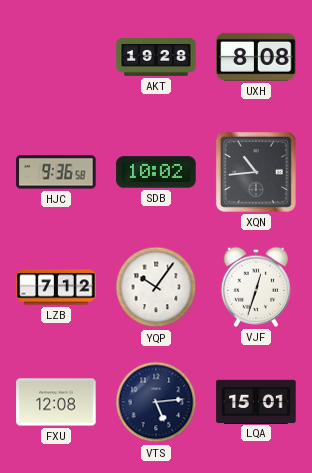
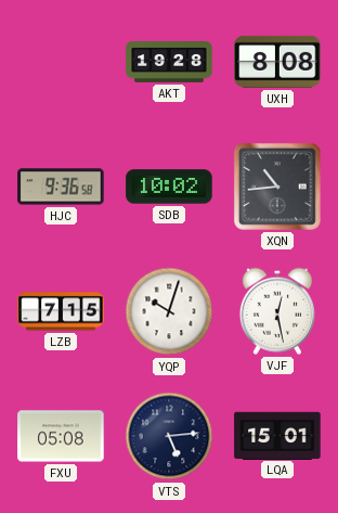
LZB: 7:12 -> 7:15
YQP: 10:06 -> 10:03
VJF: 12:33 -> 12:28
FXU: 12:08 -> 05:08
